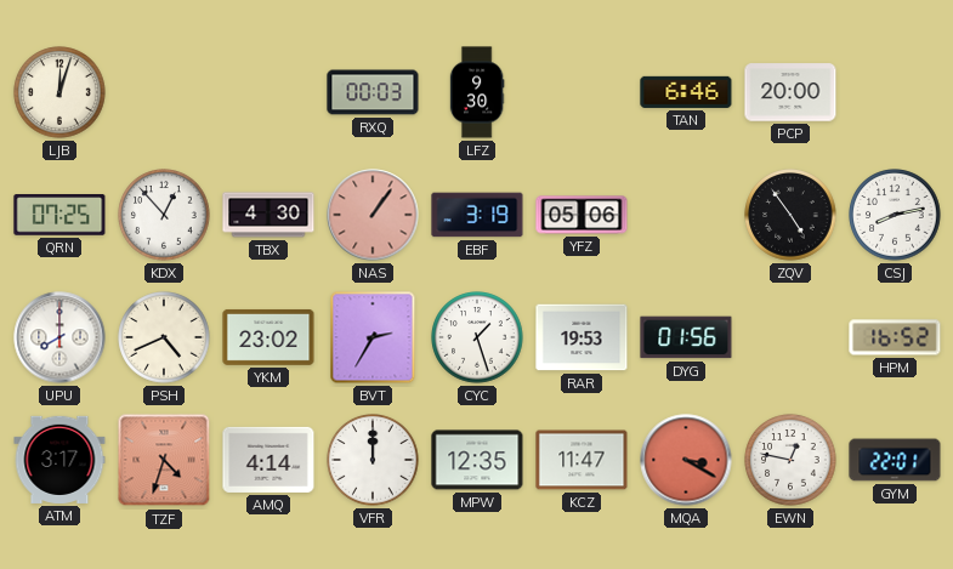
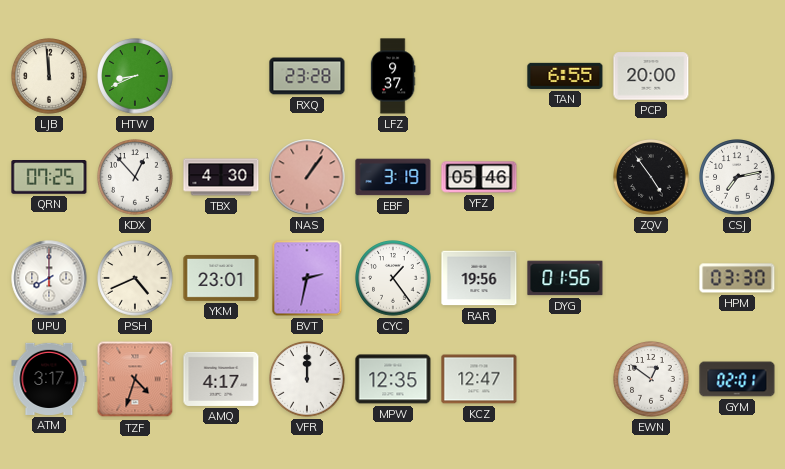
LJB: 12:03 -> 11:59
HTW: none -> 8:41
RXQ: 00:03 -> 23:28
LFZ: 9:30 -> 9:37
TAN: 6:46 -> 6:55
YFZ: 05:06 -> 05:46
CSJ: 8:13 -> 7:13
YKM: 23:02 -> 23:01
BVT: 2:35 -> 2:32
CYC: 1:27 -> 1:24
RAR: 19:53 -> 19:56
HPM: 16:52 -> 03:30
AMQ: 4:14 -> 4:17
KCZ: 11:47 -> 12:47
MQA: 3:20 -> none
EWN: 12:47 -> 12:51
GYM: 22:01 -> 02:01
